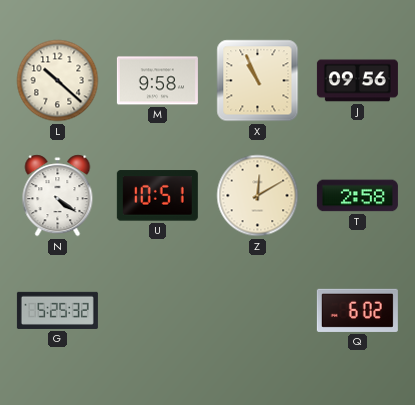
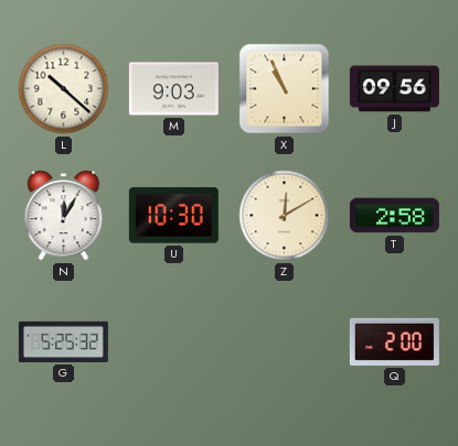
M: 9:58 -> 9:03
N: 4:21 -> 12:05
U: 10:51 -> 10:30
Q: 6:02 -> 2:00
